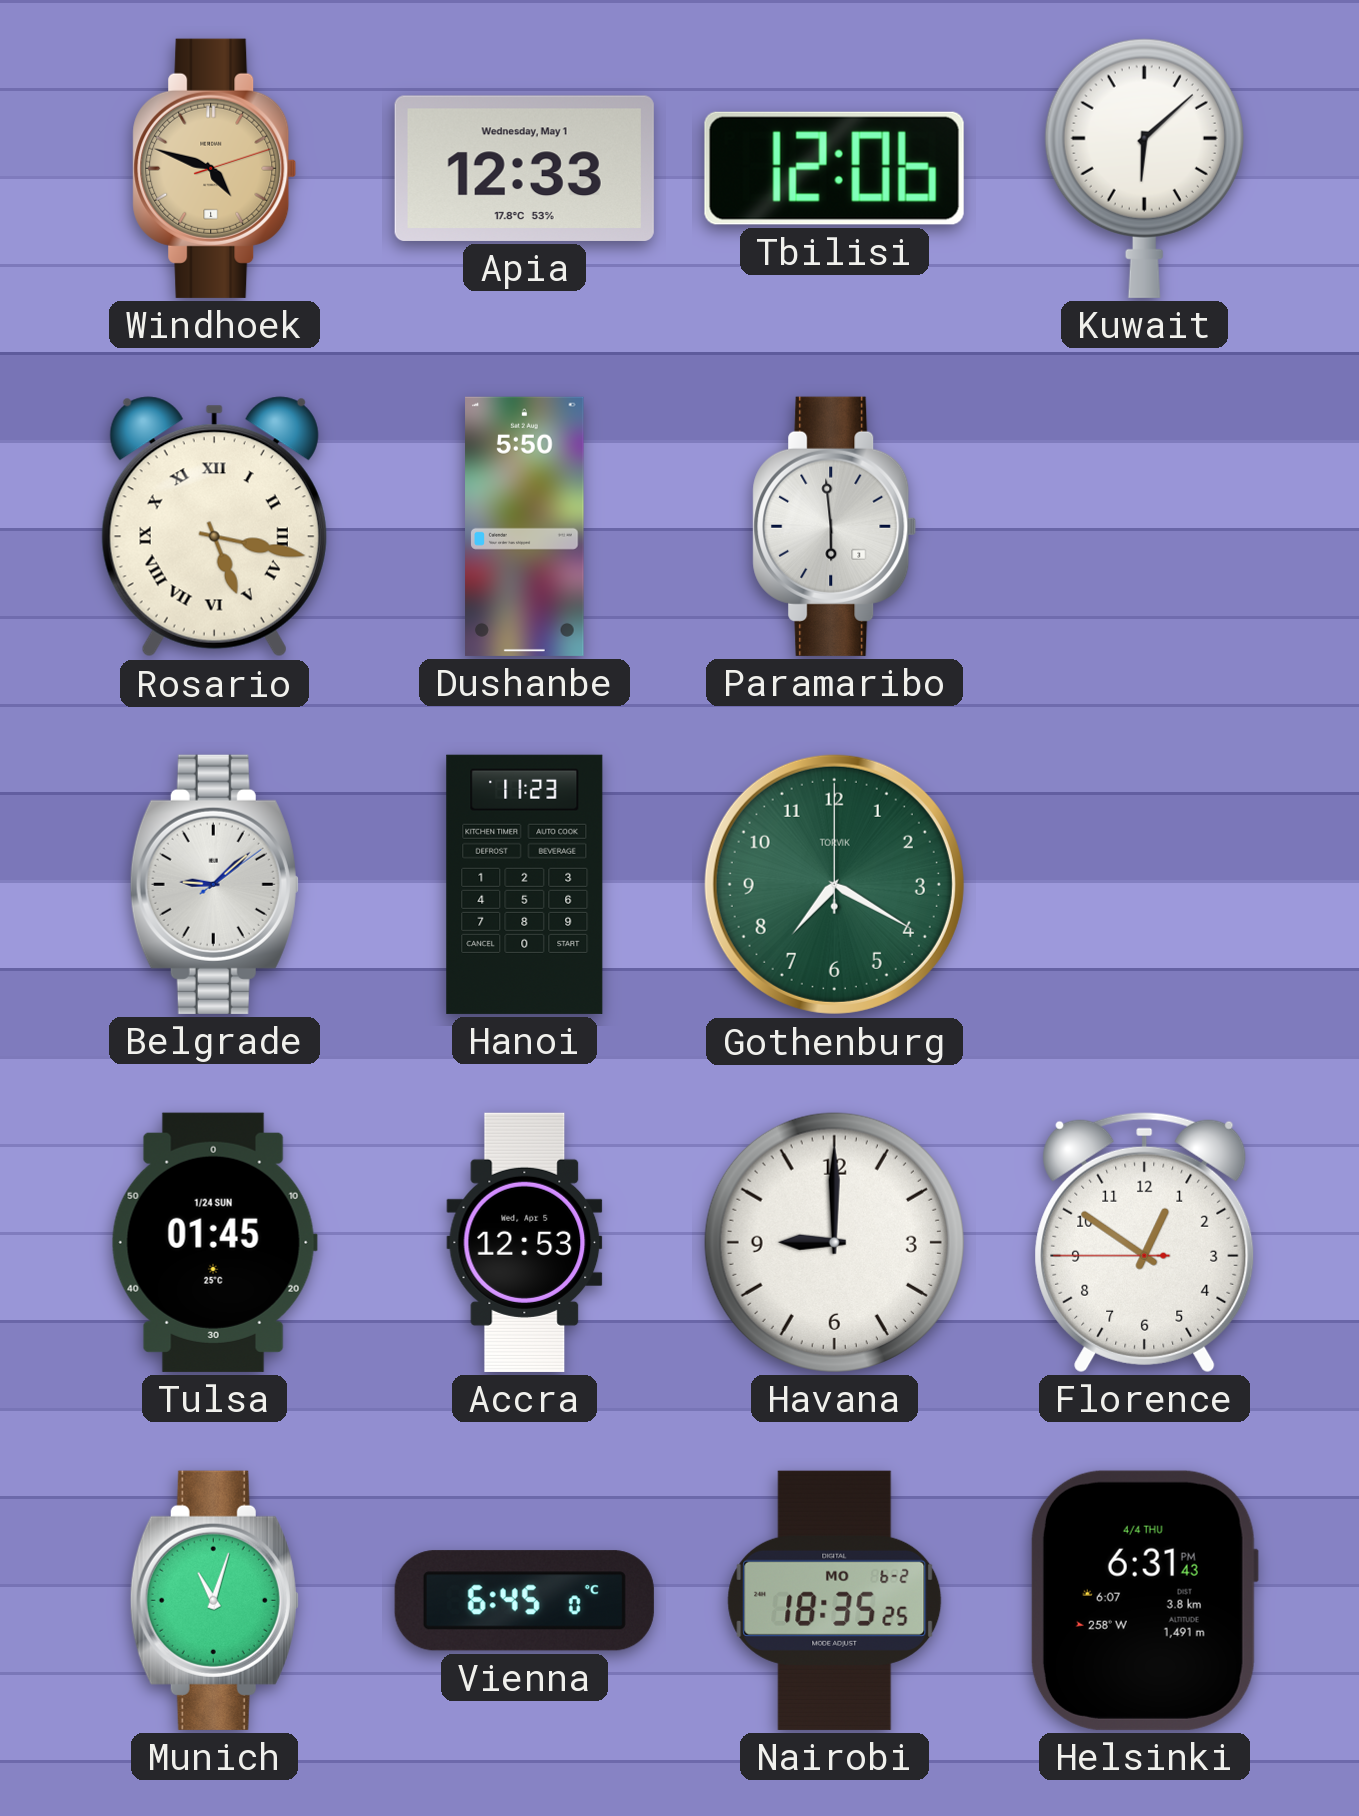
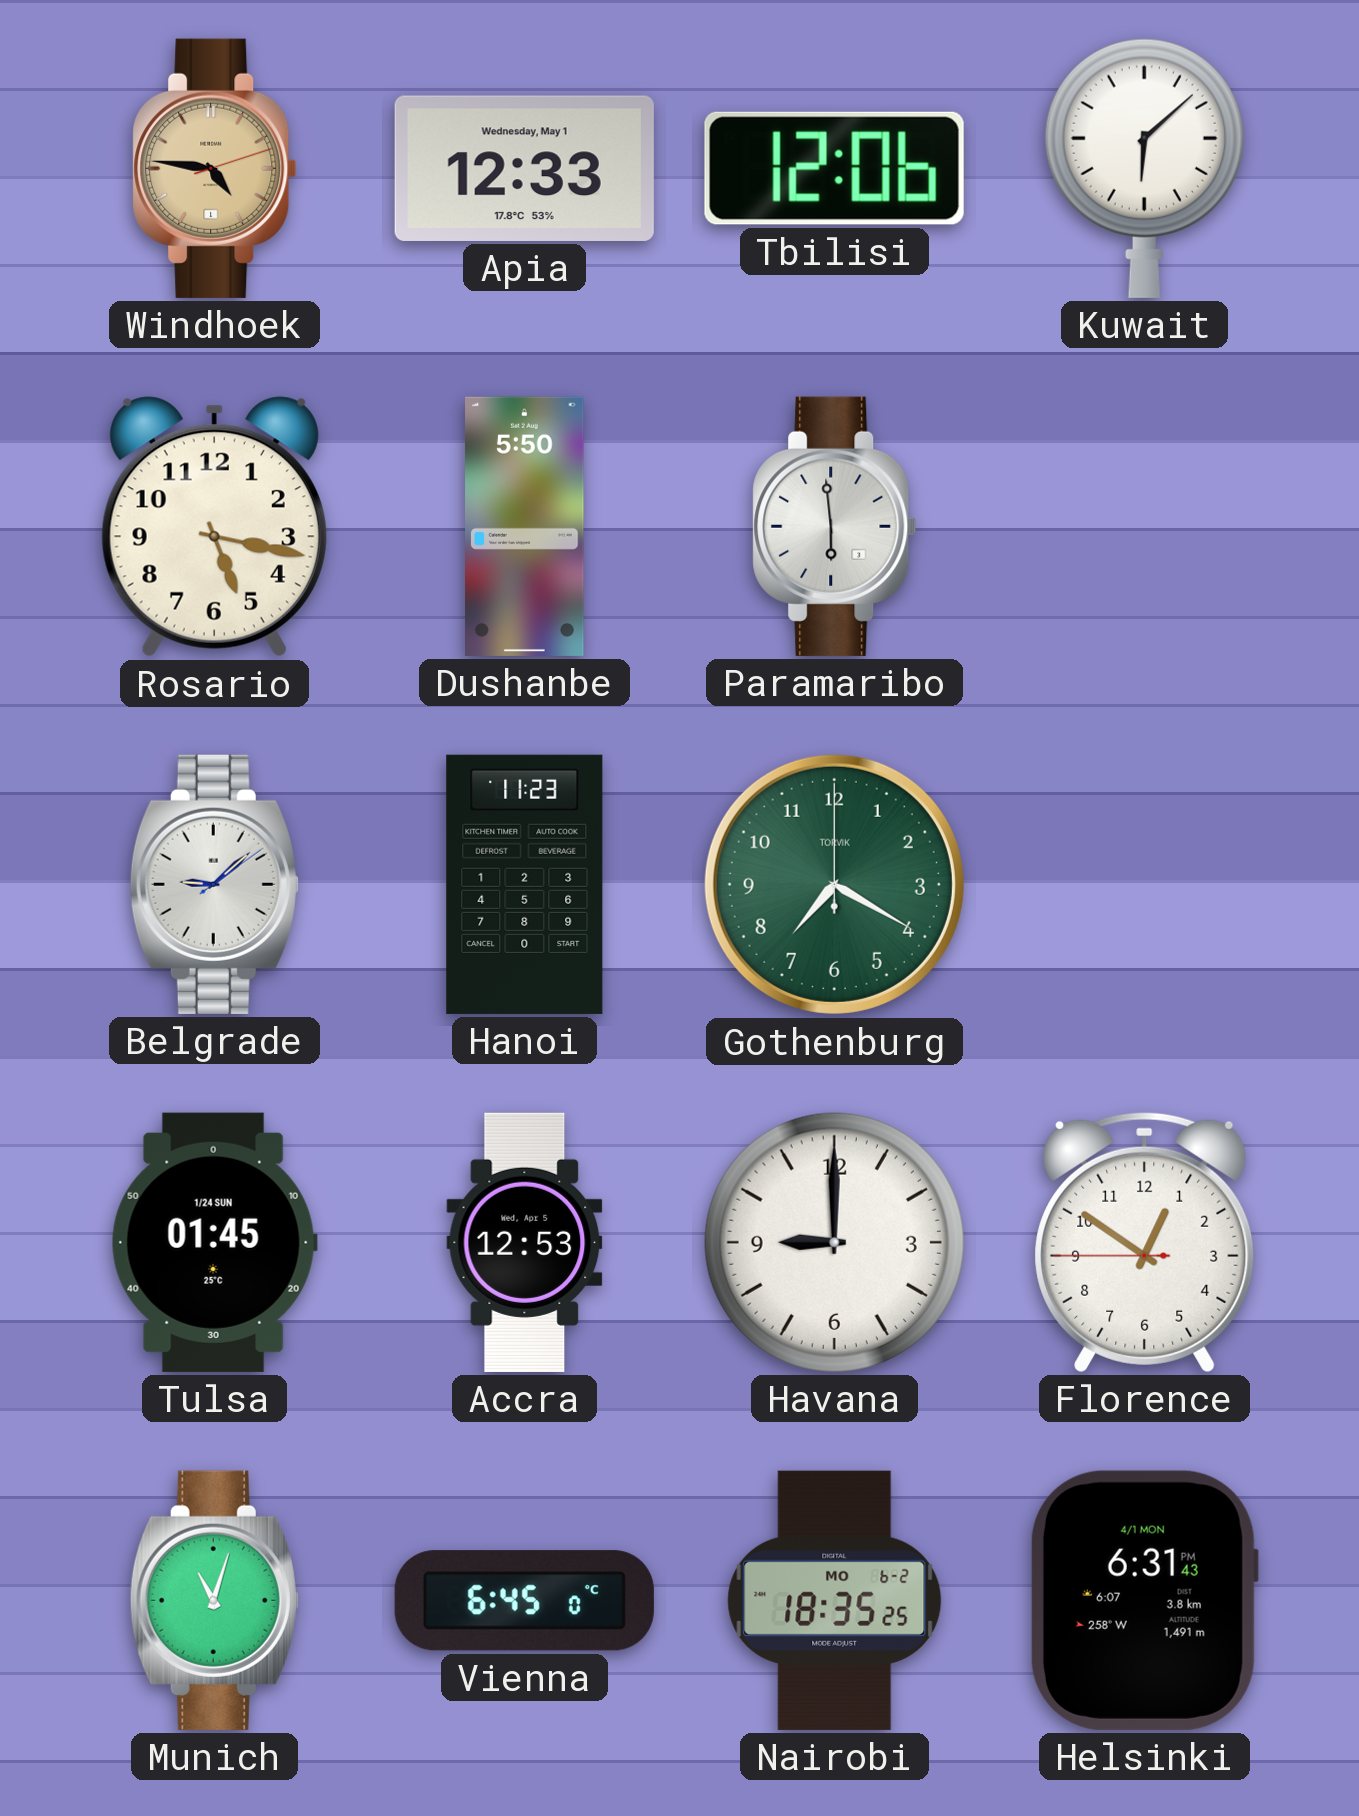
Windhoek: 4:48 -> 4:46
Rosario numerals: Roman -> Arabic
Helsinki date: 4/4 THU -> 4/1 MON
